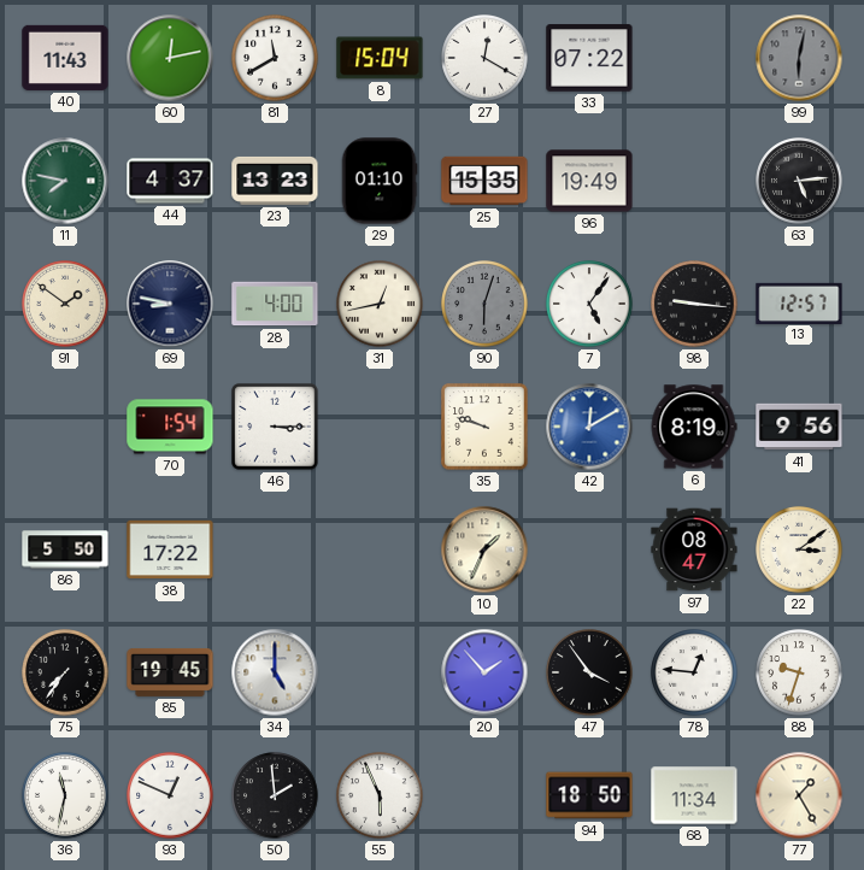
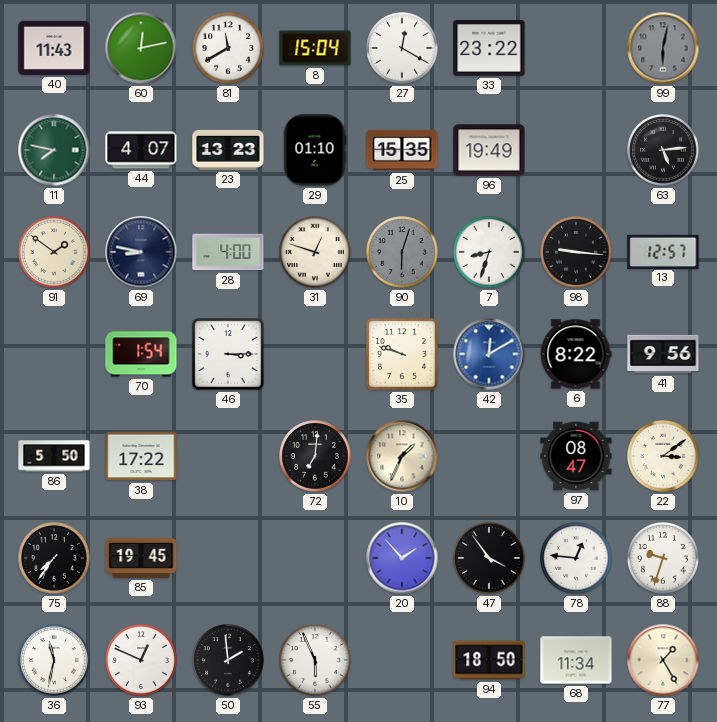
33: 07:22 -> 23:22
44: 4:37 -> 4:07
31: 12:43 -> 12:48
7: 5:06 -> 8:33
6: 8:19 -> 8:22
72: none -> 7:01
34: 5:00 -> none
